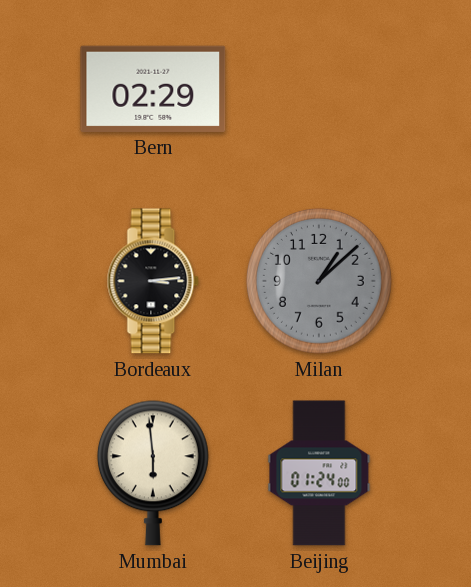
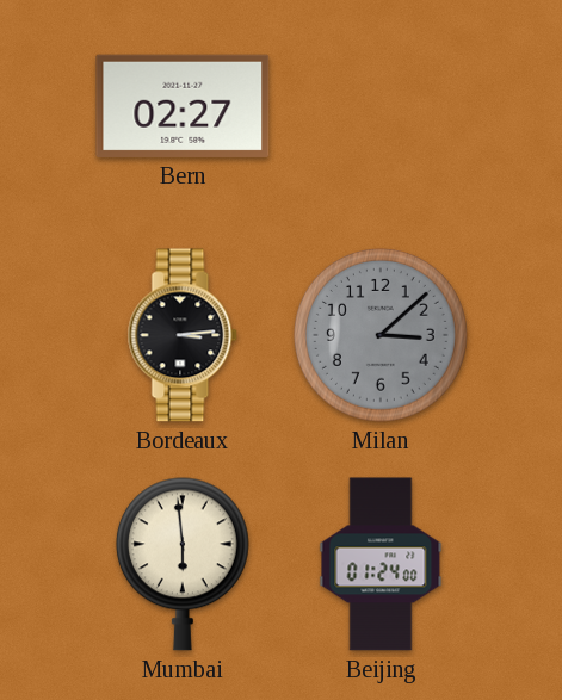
Bern: 02:29 -> 02:27
Milan: 1:08 -> 3:08
